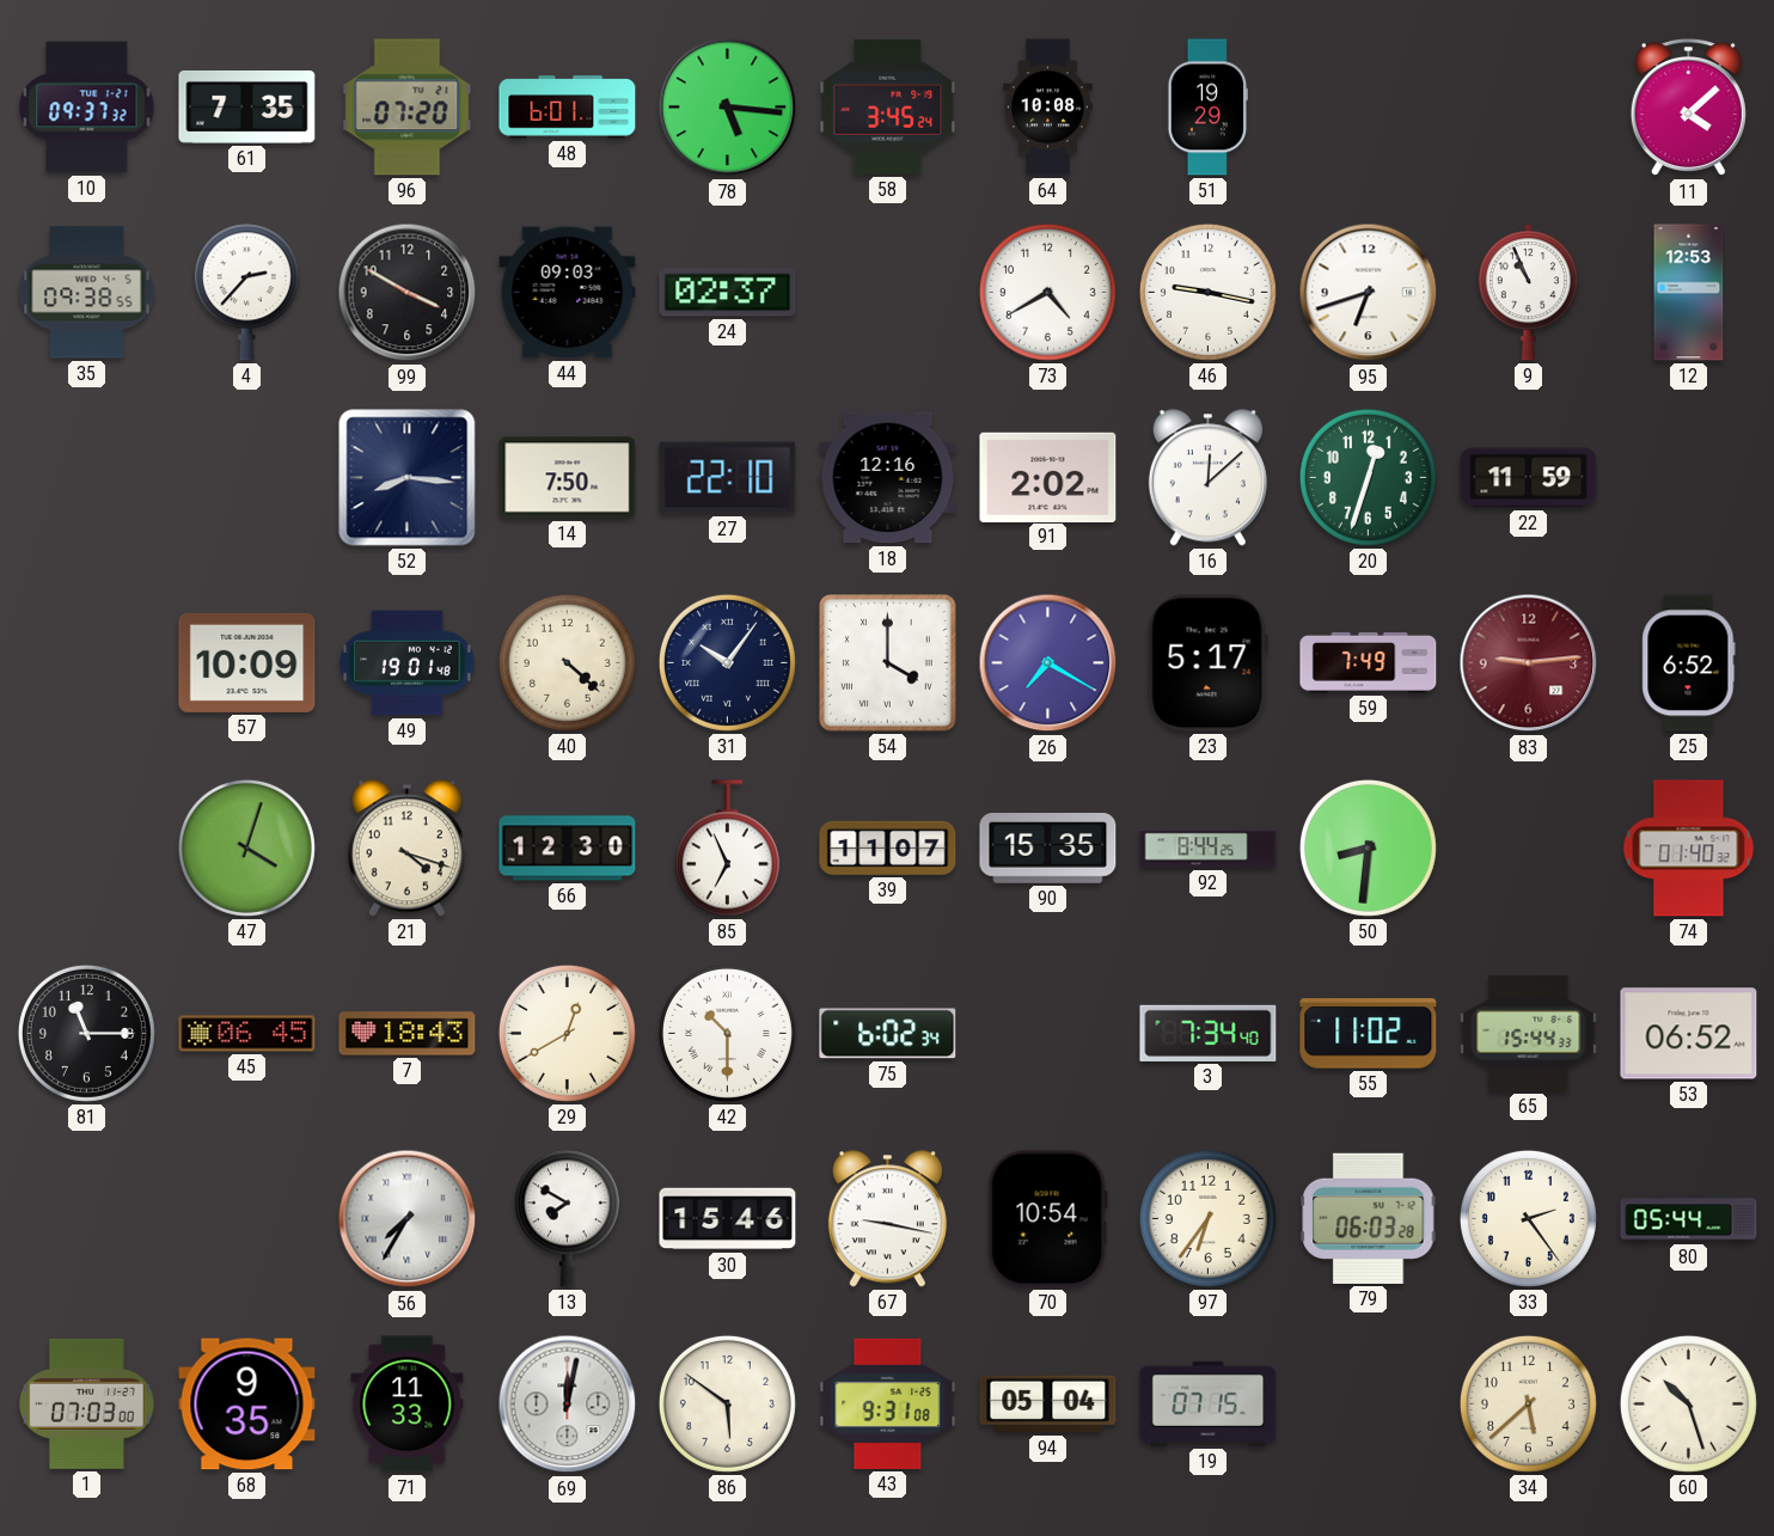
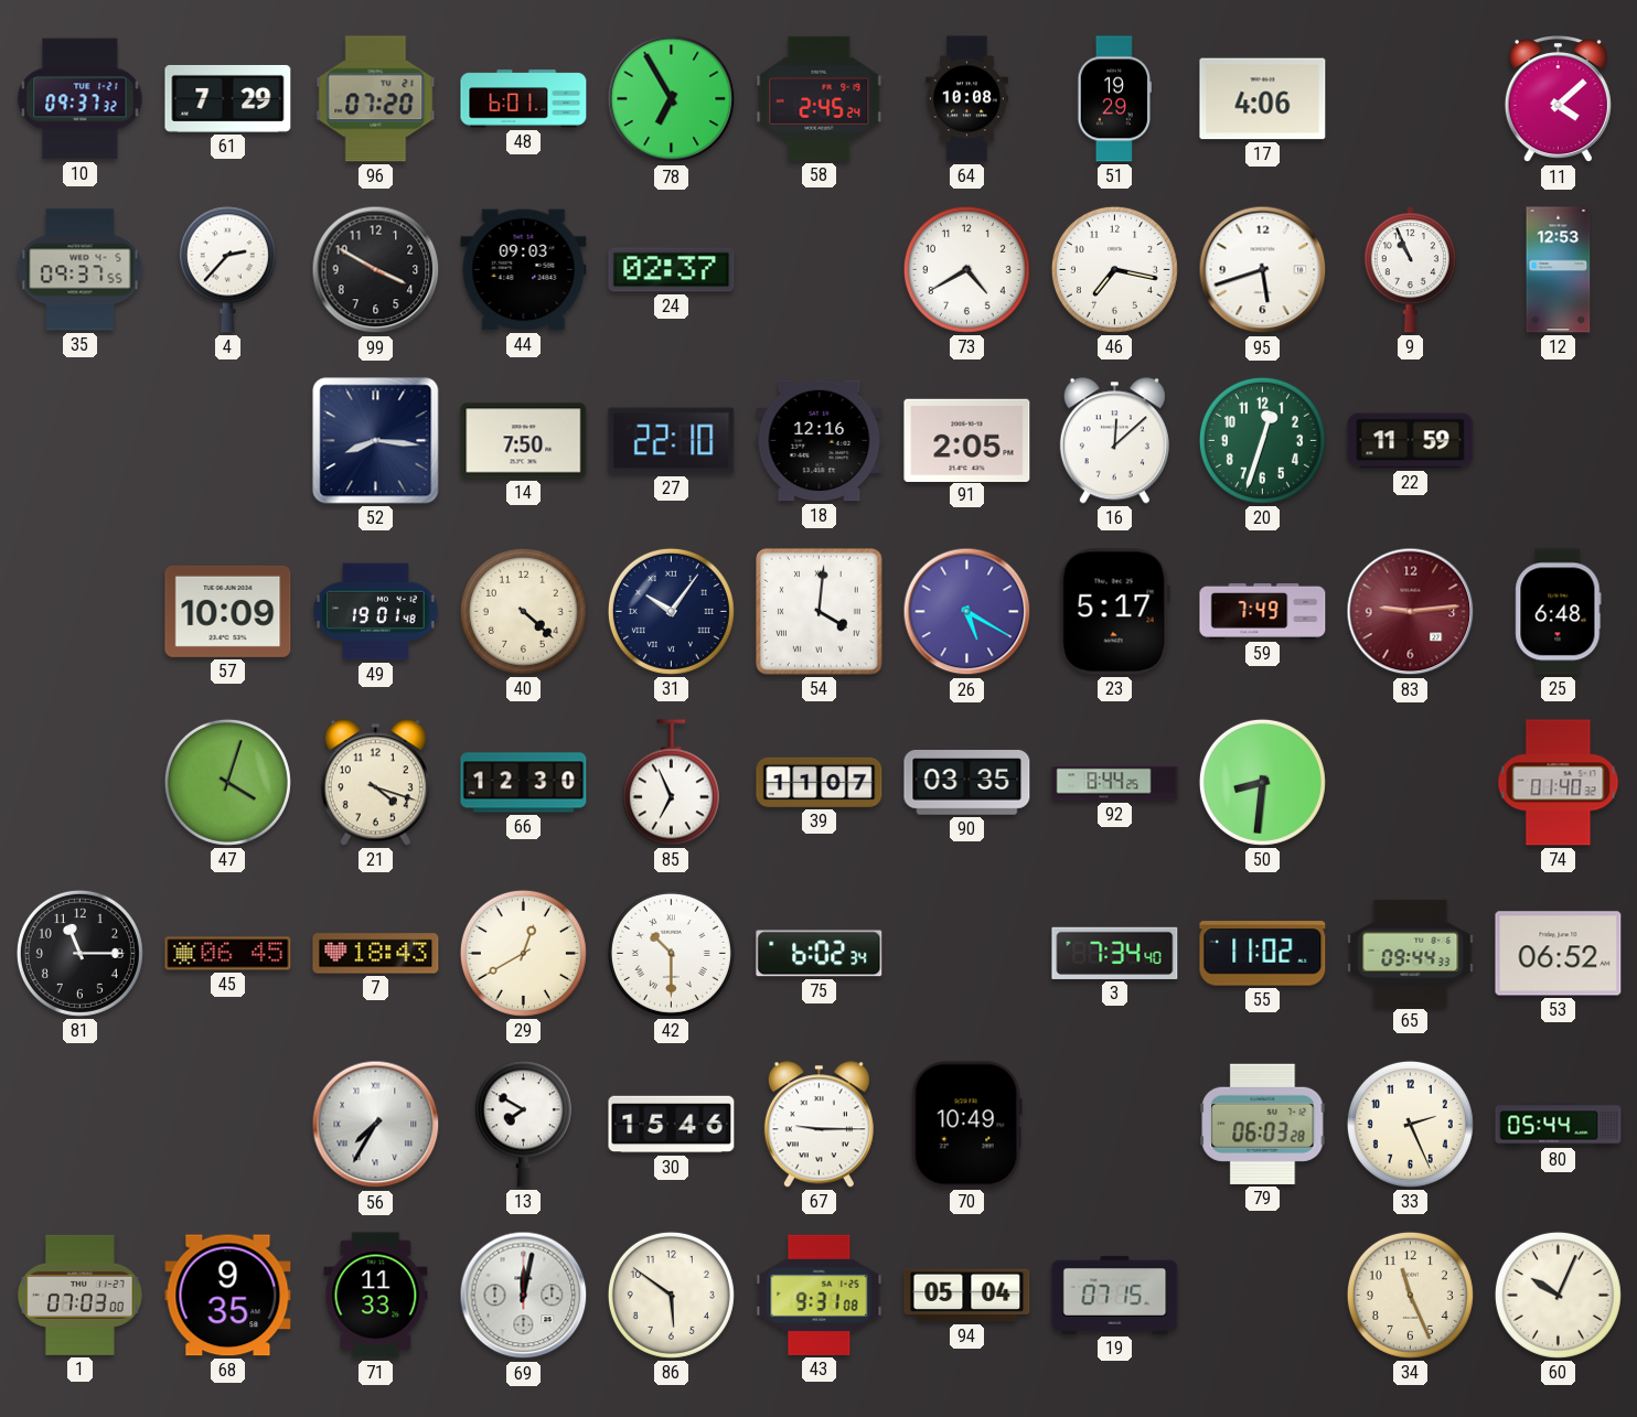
61: 7:35 -> 7:29
78: 5:16 -> 6:55
58: 3:45 -> 2:45
17: none -> 4:06
35: 09:38 -> 09:37
46: 9:17 -> 7:17
95: 6:42 -> 5:42
91: 2:02 -> 2:05
54: 4:00 -> 4:01
26: 7:20 -> 5:20
25: 6:52 -> 6:48
90: 15:35 -> 03:35
65: 15:44 -> 09:44
67: 9:17 -> 9:15
70: 10:54 -> 10:49
97: 6:36 -> none
33: 2:24 -> 2:26
34: 5:38 -> 11:26
60: 10:27 -> 10:04
